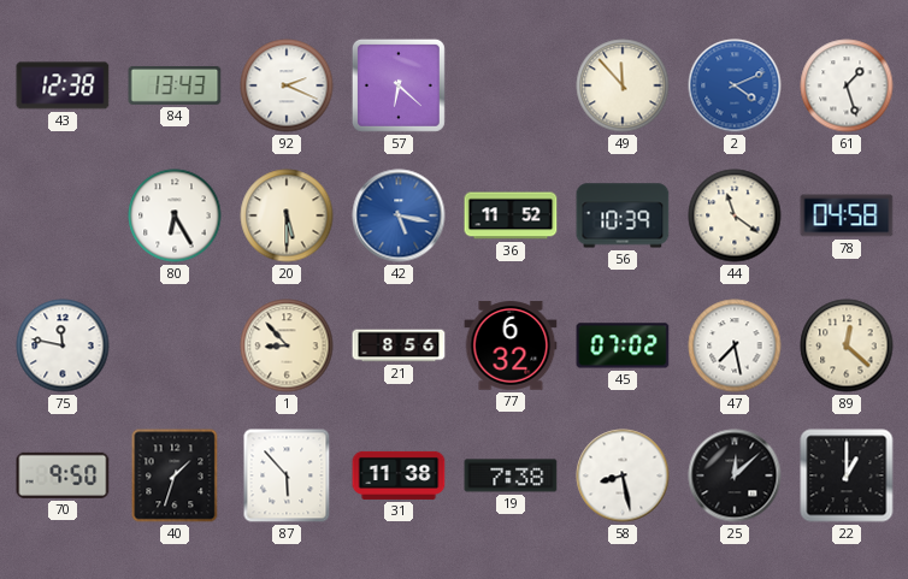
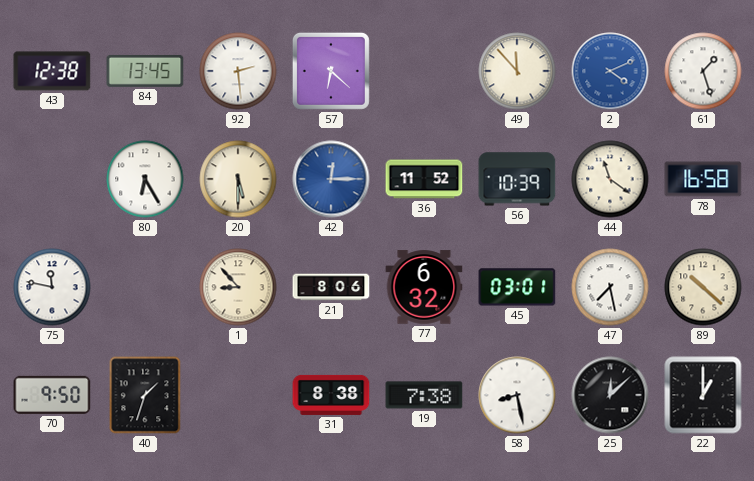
84: 13:43 -> 13:45
92: 2:19 -> 2:29
42: 5:17 -> 12:15
78: 04:58 -> 16:58
21: 8:56 -> 8:06
45: 07:02 -> 03:01
89: 12:22 -> 10:22
87: 5:53 -> none
31: 11:38 -> 8:38
